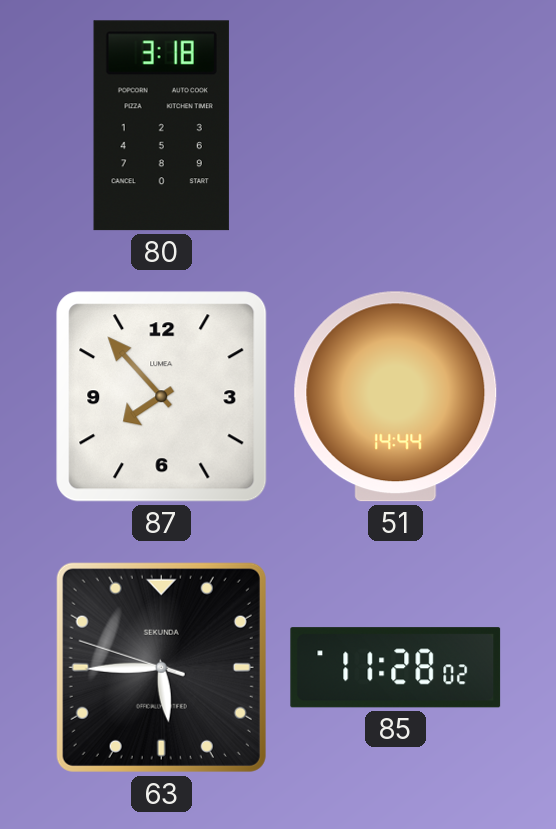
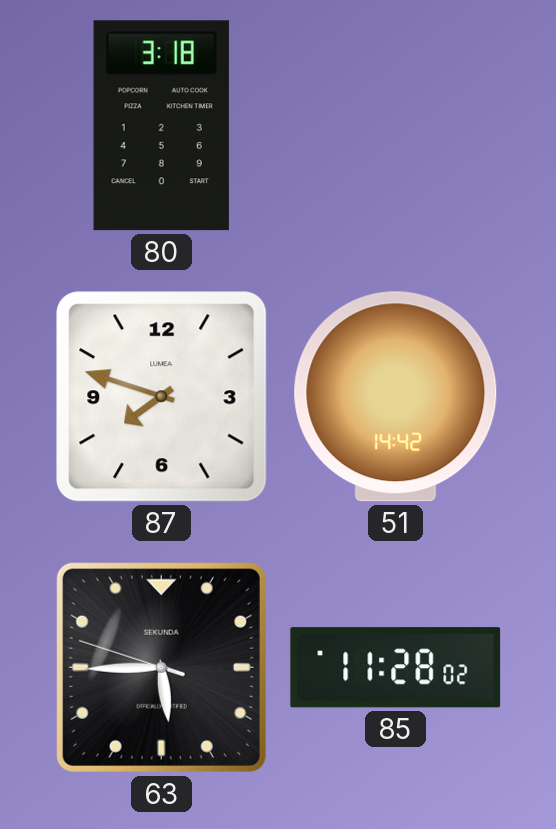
87: 7:53 -> 7:48
51: 14:44 -> 14:42
